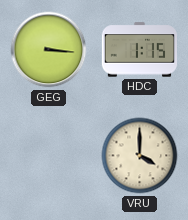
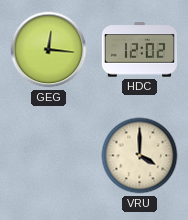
GEG: 3:16 -> 12:16
HDC: 1:15 -> 12:02
